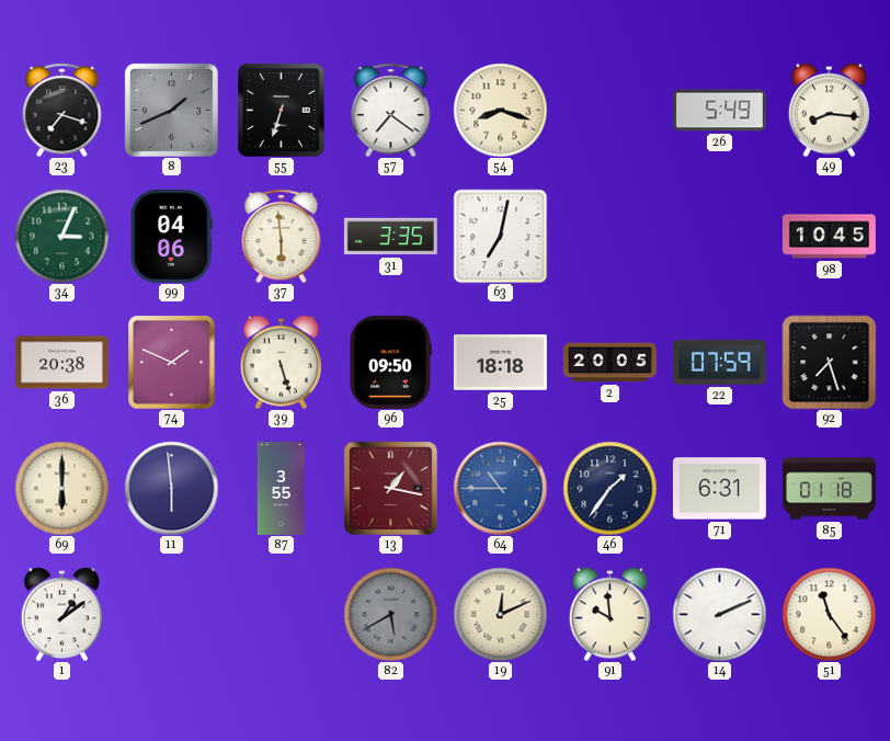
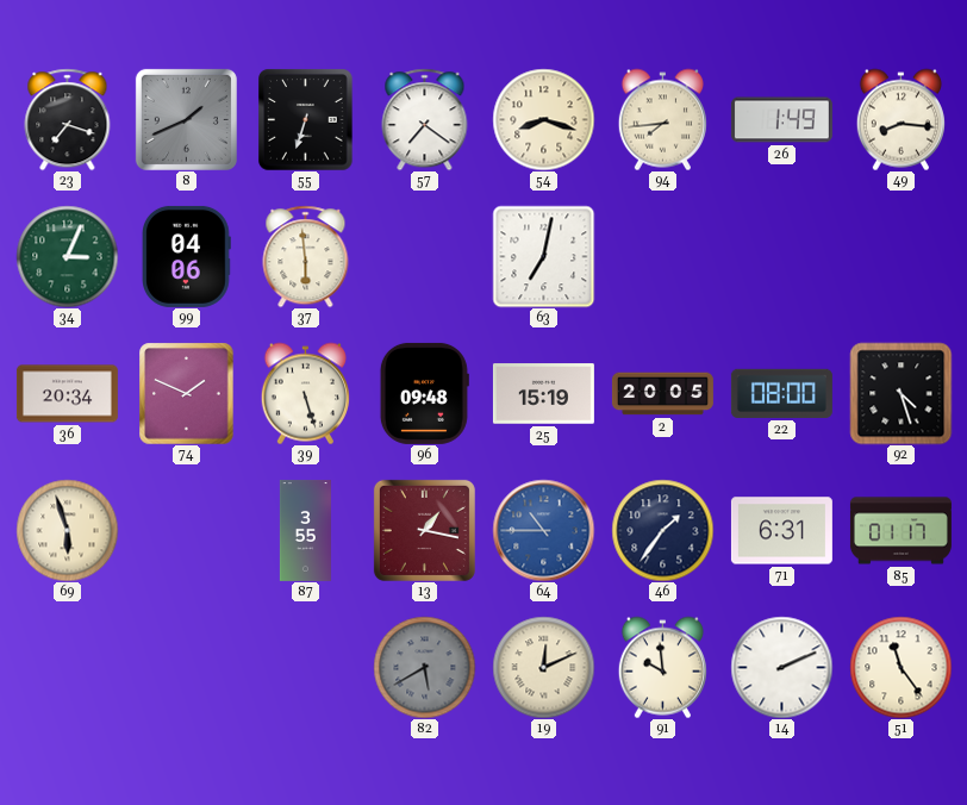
94: none -> 7:44
26: 5:49 -> 1:49
31: 3:35 -> none
98: 10:45 -> none
36: 20:38 -> 20:34
96: 09:50 -> 09:48
25: 18:18 -> 15:19
22: 07:59 -> 08:00
92: 7:27 -> 4:27
69: 6:00 -> 5:57
11: 5:59 -> none
85: 01:18 -> 01:17
1: 1:09 -> none
